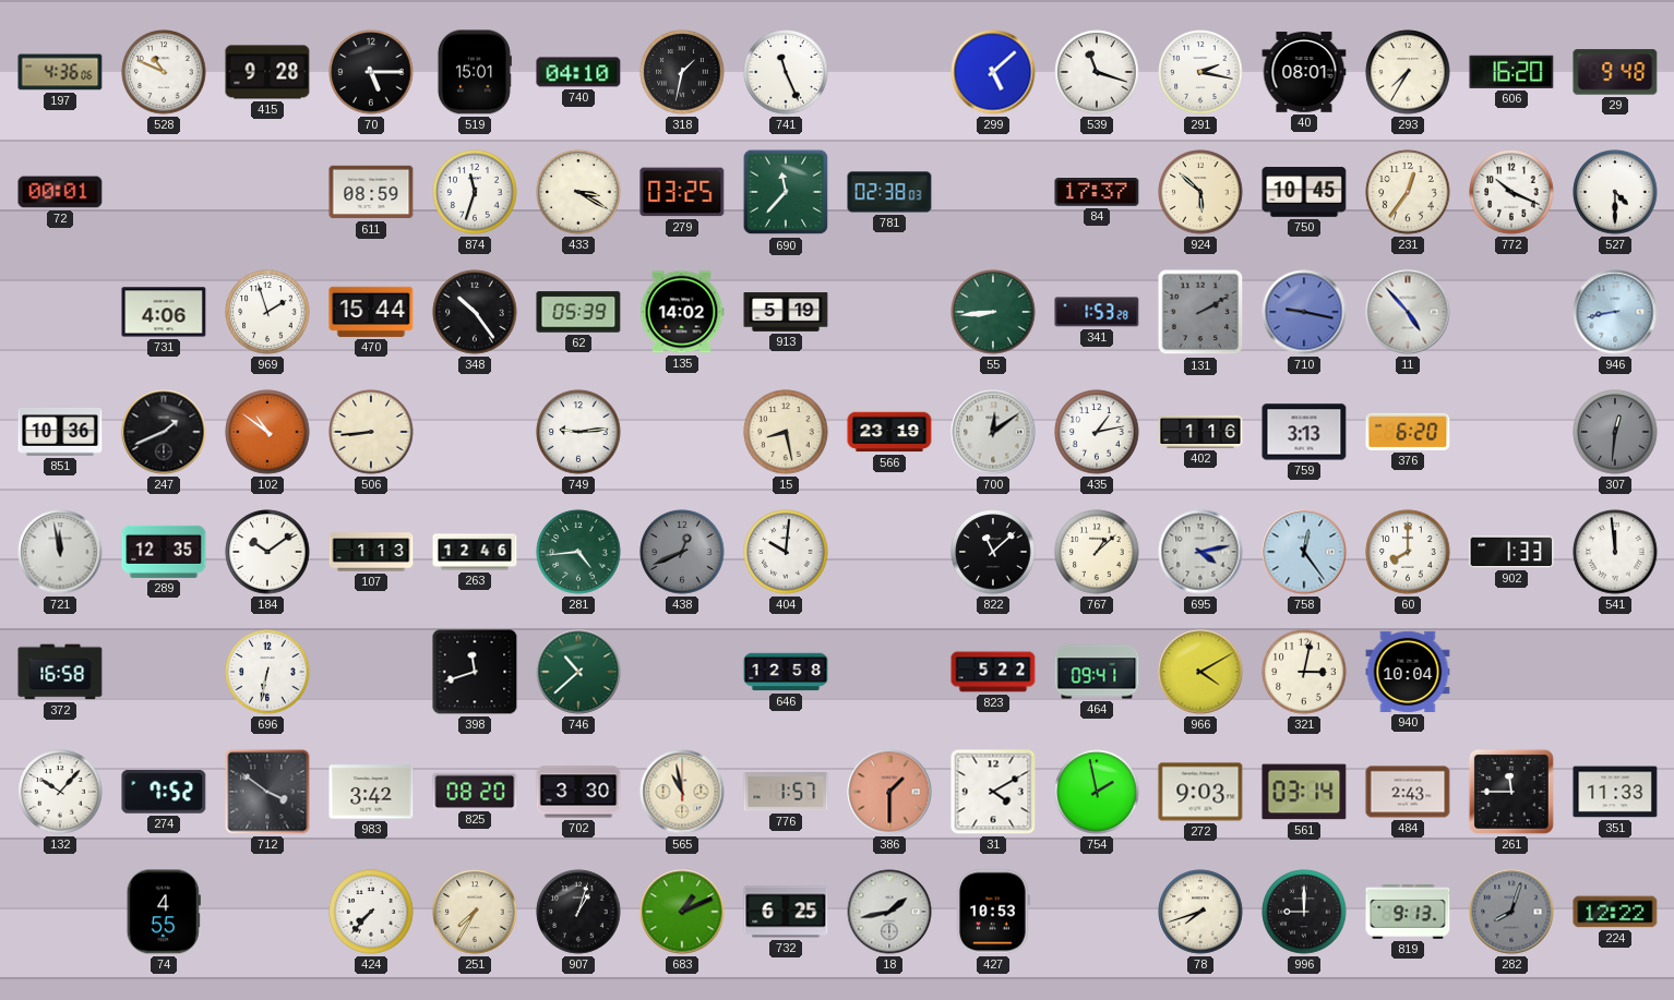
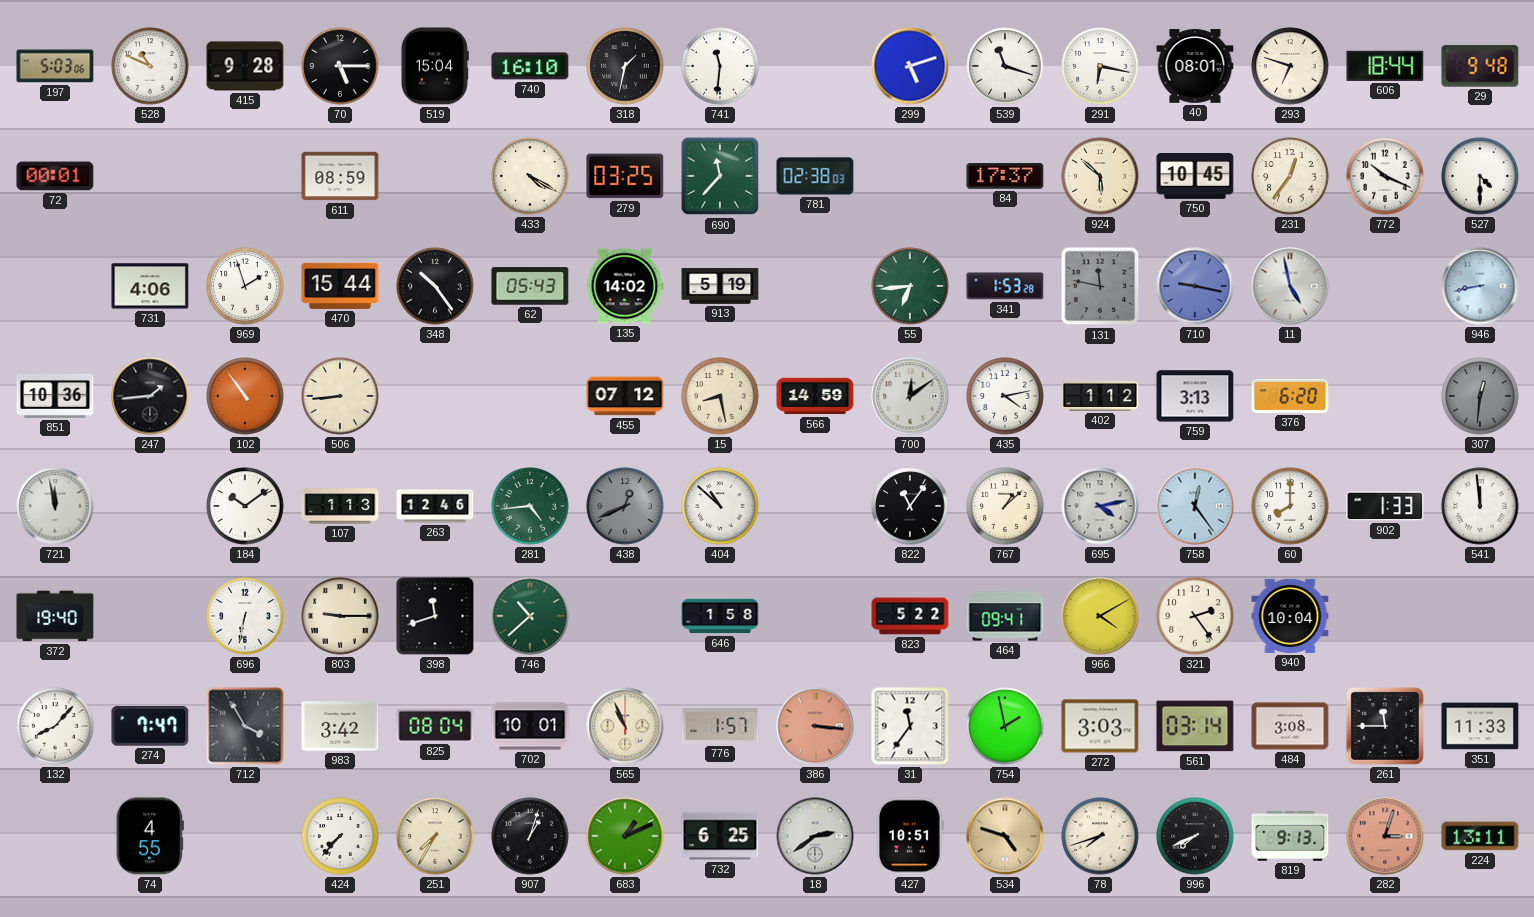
197: 4:36 -> 5:03
519: 15:01 -> 15:04
740: 04:10 -> 16:10
741: 11:26 -> 11:31
299: 5:08 -> 5:12
291: 2:17 -> 6:17
293: 7:35 -> 6:48
606: 16:20 -> 18:44
874: 11:33 -> none
433: 3:20 -> 4:20
62: 05:39 -> 05:43
55: 8:44 -> 6:44
131: 2:10 -> 11:47
11: 4:53 -> 4:58
247: 1:41 -> 1:44
102: 10:51 -> 10:54
749: 9:14 -> none
455: none -> 07:12
566: 23:19 -> 14:59
435: 1:13 -> 4:13
402: 1:16 -> 1:12
289: 12:35 -> none
404: 10:01 -> 10:52
822: 11:08 -> 11:06
372: 16:58 -> 19:40
803: none -> 9:15
646: 12:58 -> 1:58
321: 3:02 -> 2:24
132: 10:07 -> 8:07
274: 7:52 -> 7:47
712: 3:51 -> 3:55
825: 08:20 -> 08:04
702: 3:30 -> 10:01
565: 10:58 -> 10:56
386: 1:30 -> 3:16
31: 4:10 -> 11:36
272: 9:03 -> 3:03
484: 2:43 -> 3:08
18: 1:43 -> 2:39
427: 10:53 -> 10:51
534: none -> 4:48
996: 9:00 -> 7:41
282: 8:03 -> 3:03
282 dial: grey -> salmon
224: 12:22 -> 13:11
